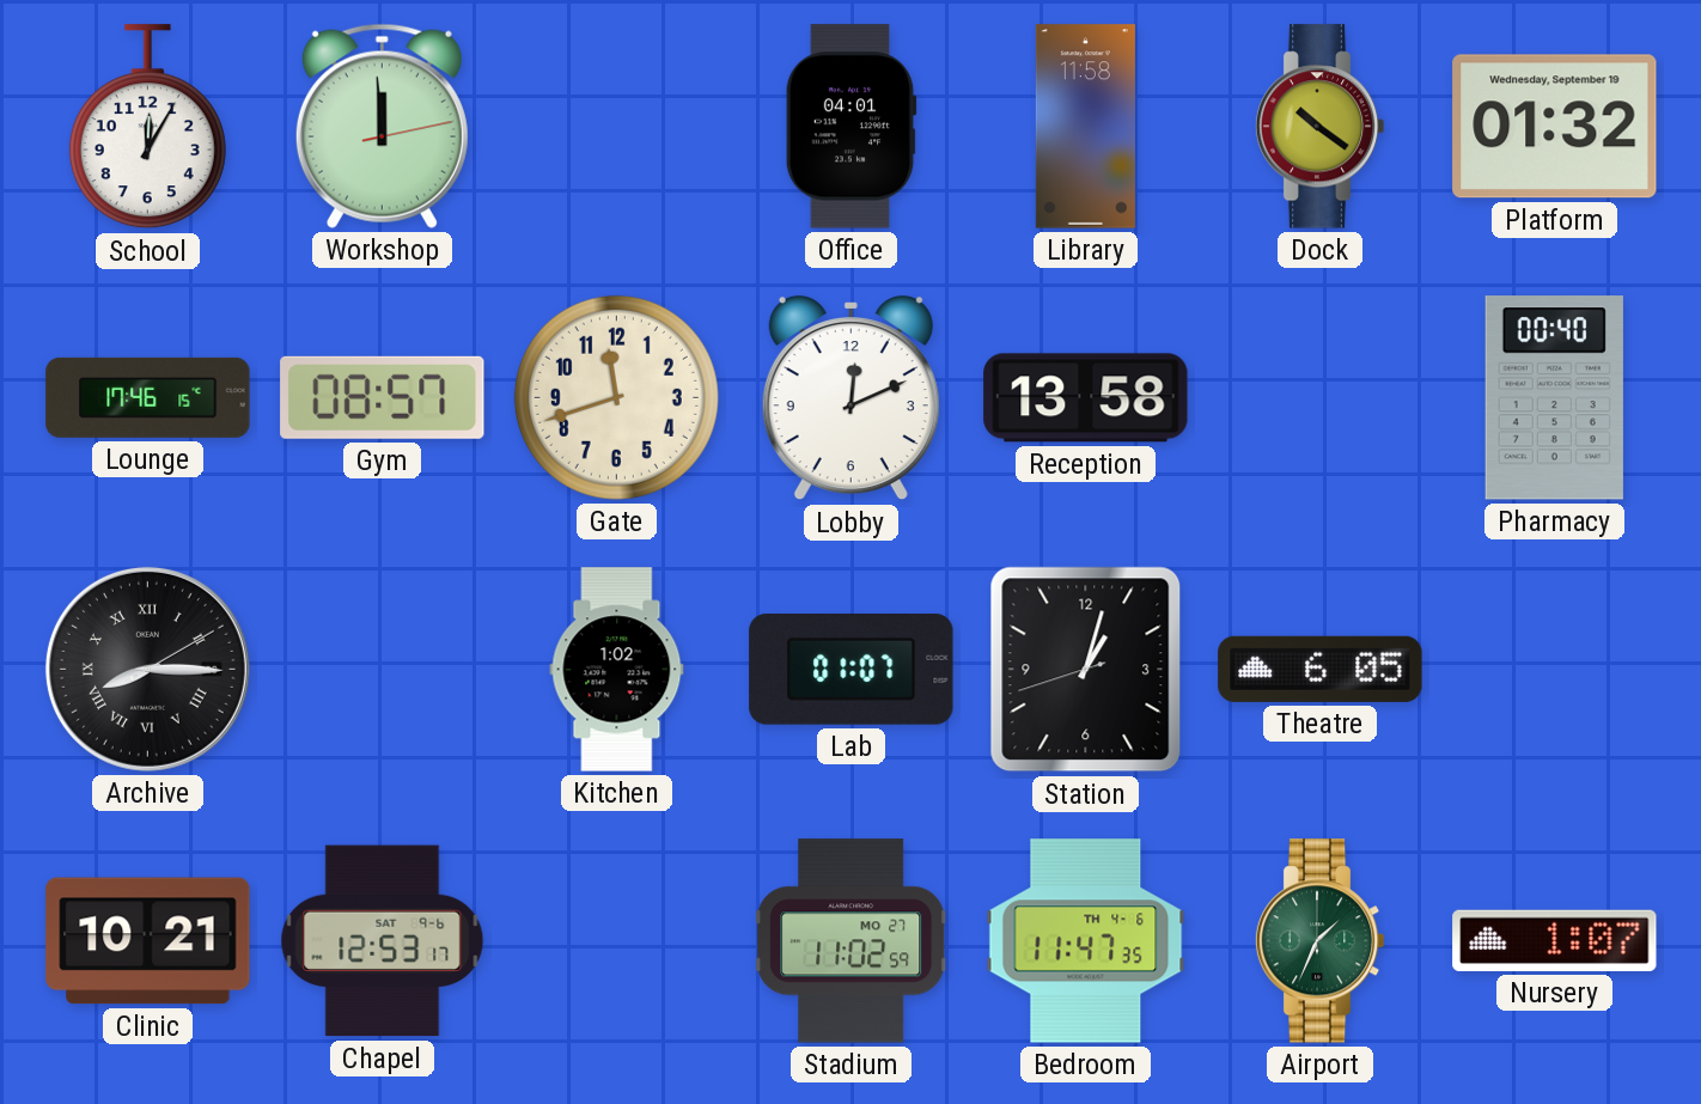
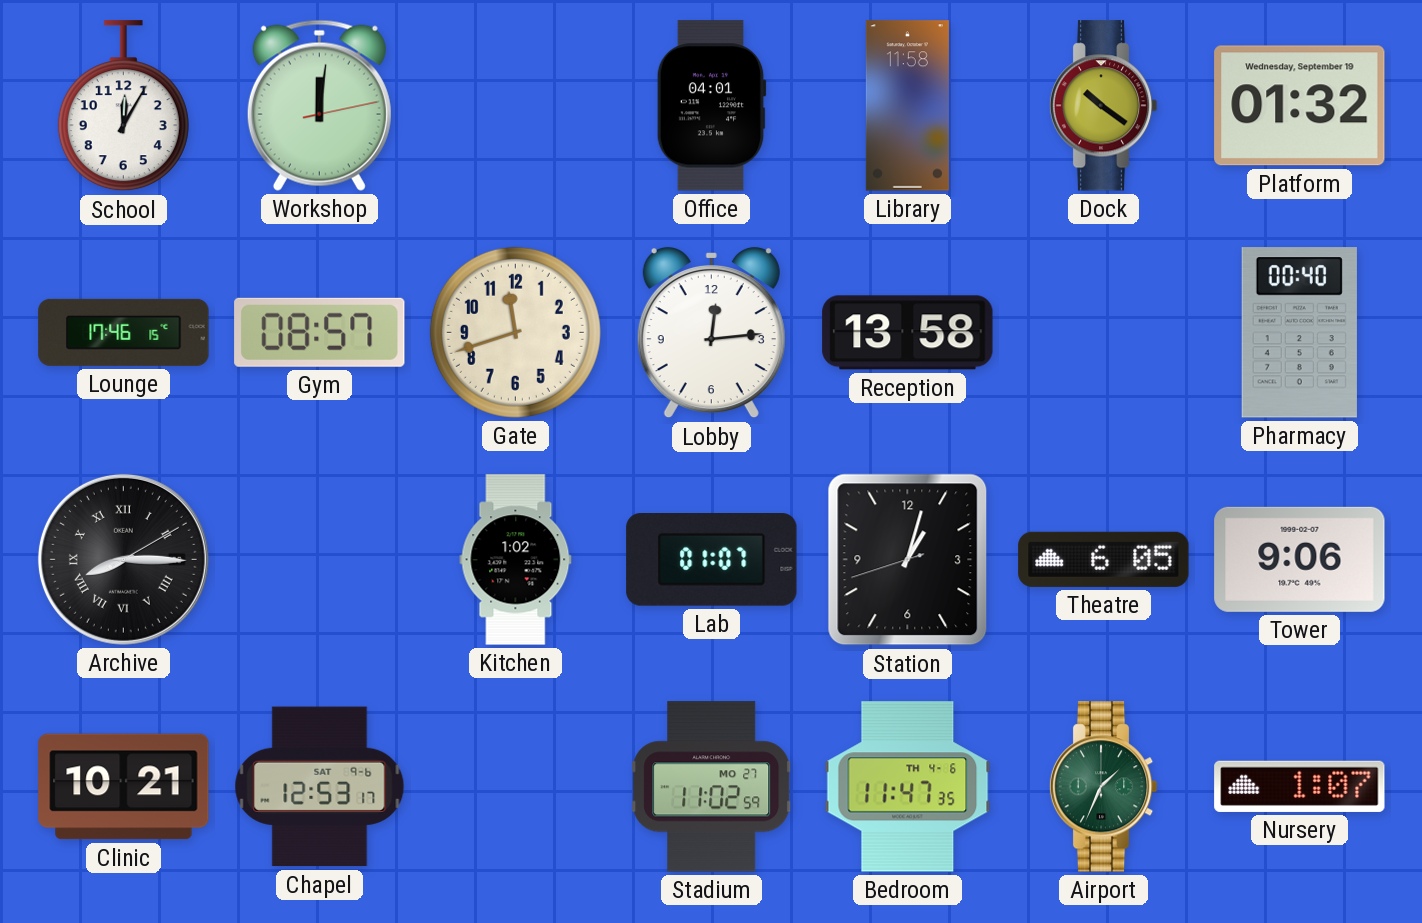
Workshop: 11:59 -> 12:01
Lobby: 12:11 -> 12:14
Tower: none -> 9:06
